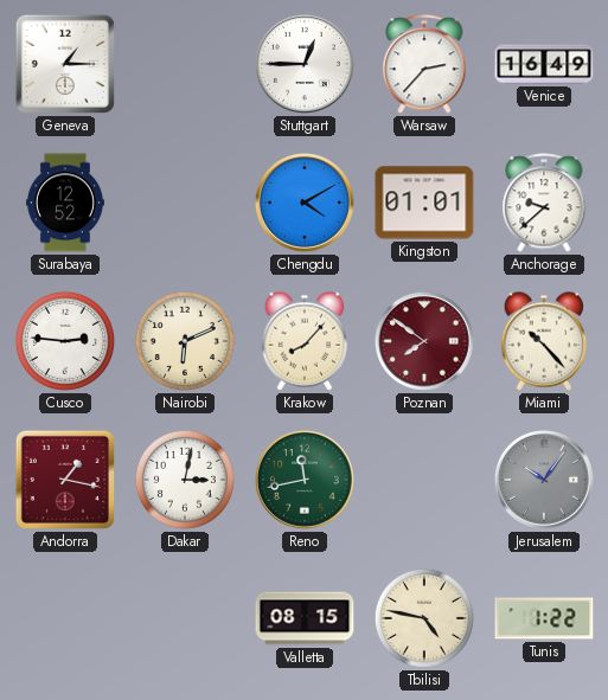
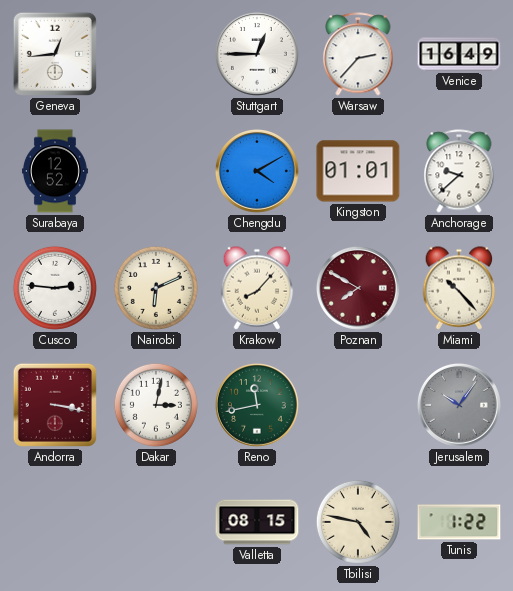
Geneva: 1:15 -> 12:44
Poznan: 7:51 -> 7:50
Andorra: 1:17 -> 3:17
